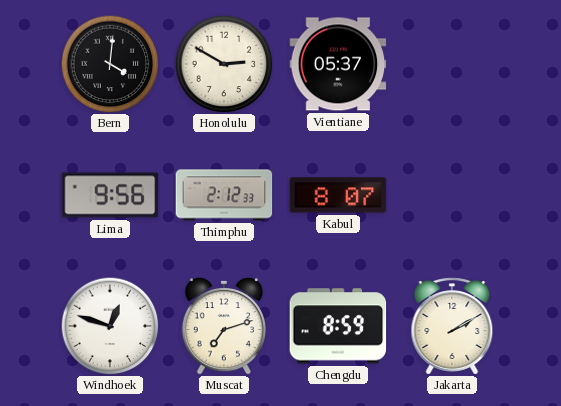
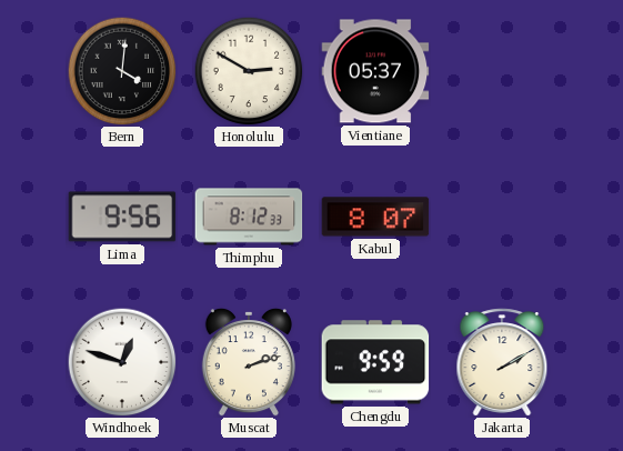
Thimphu: 2:12 -> 8:12
Muscat: 7:12 -> 2:12
Chengdu: 8:59 -> 9:59
